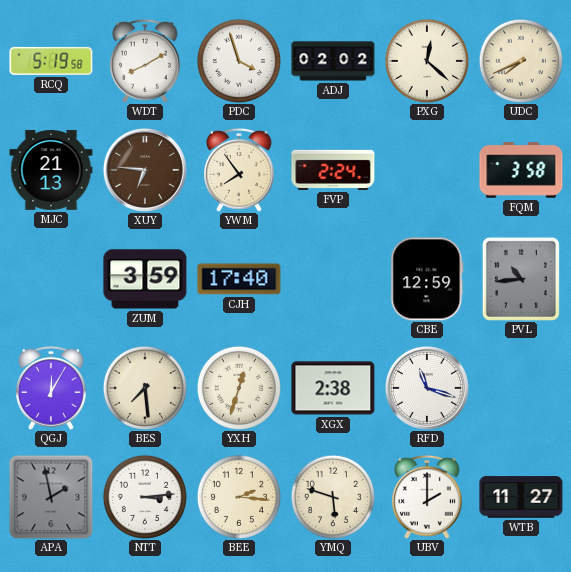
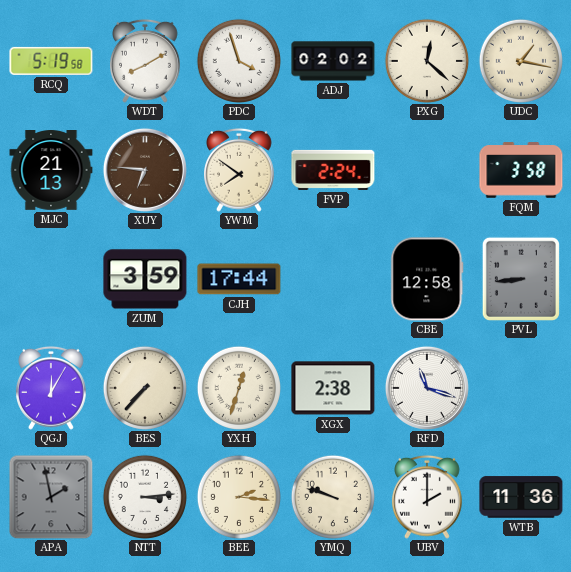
UDC: 7:41 -> 1:17
YWM: 7:54 -> 7:51
CJH: 17:40 -> 17:44
CBE: 12:59 -> 12:58
PVL: 10:44 -> 8:44
BES: 7:29 -> 7:37
YMQ: 5:48 -> 9:48
WTB: 11:27 -> 11:36
